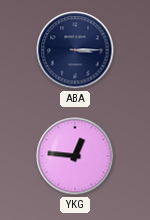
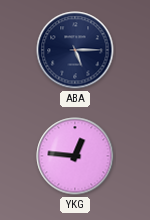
ABA: 3:15 -> 5:15
